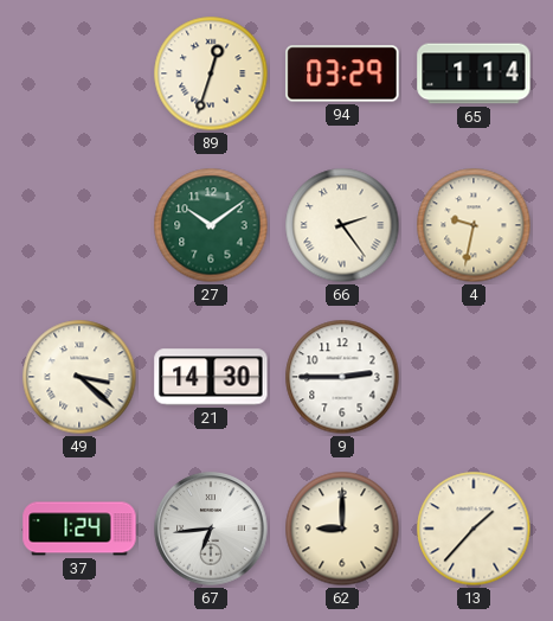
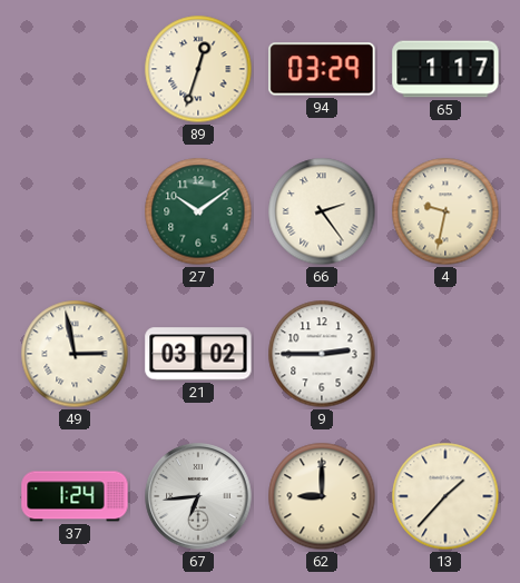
65: 1:14 -> 1:17
49: 3:22 -> 2:58
21: 14:30 -> 03:02
